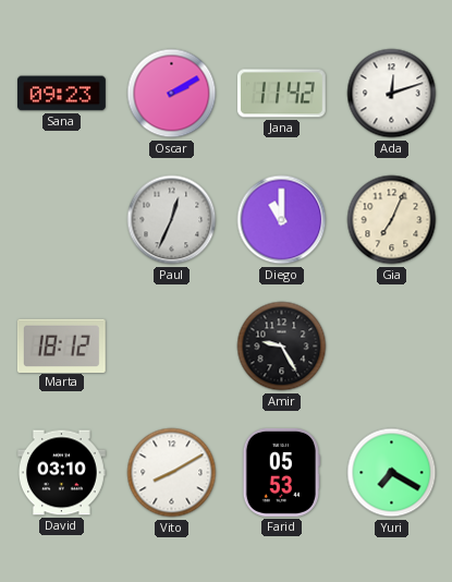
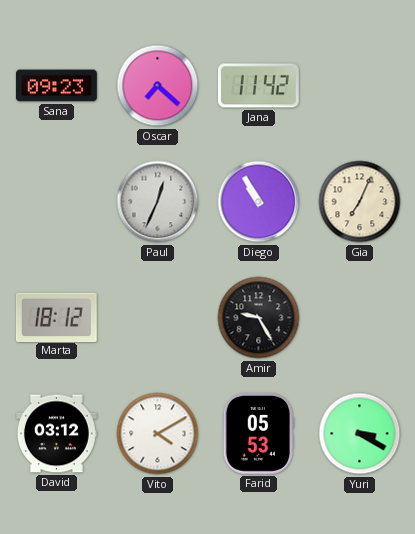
Oscar: 2:10 -> 7:22
Ada: 12:12 -> none
Diego: 11:00 -> 10:55
David: 03:10 -> 03:12
Vito: 8:10 -> 4:10
Yuri: 7:20 -> 3:20
